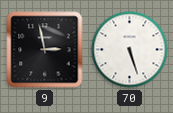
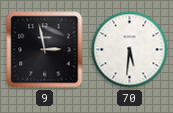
70: 5:27 -> 5:31
